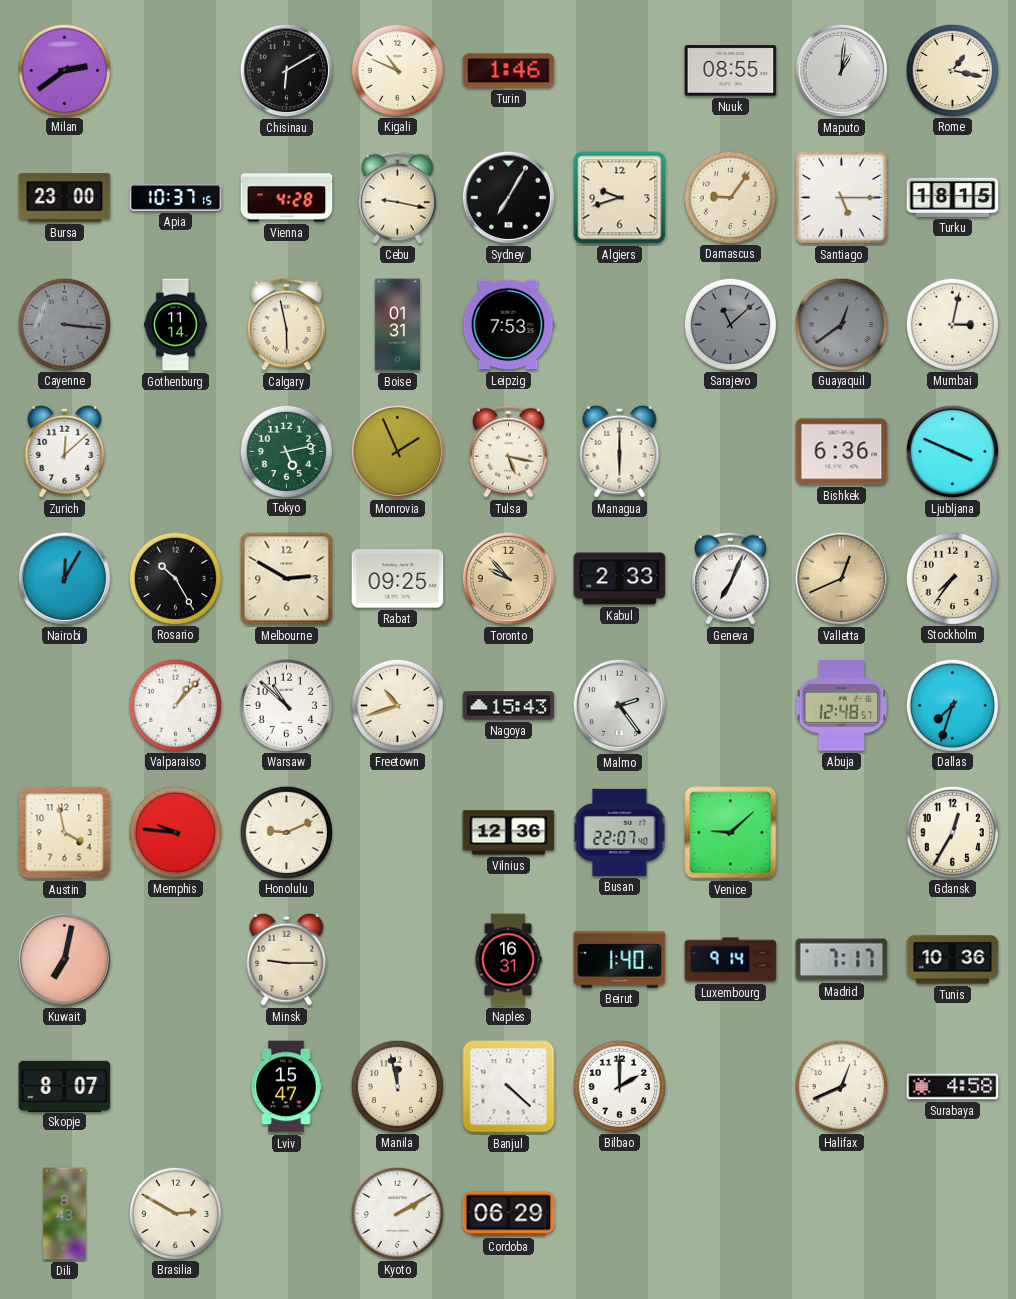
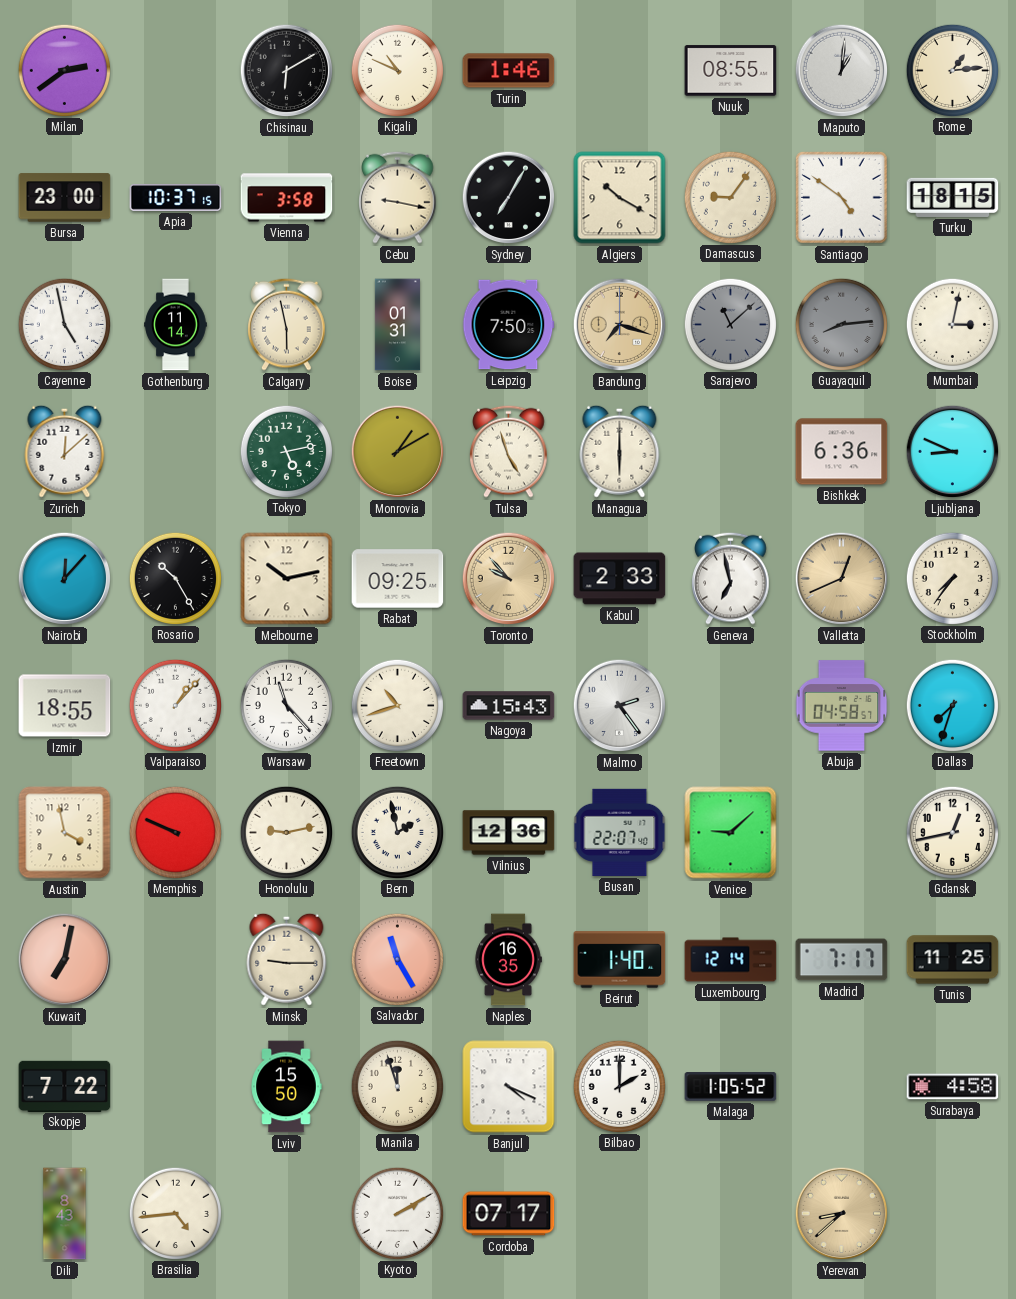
Rome: 1:17 -> 1:14
Vienna: 4:28 -> 3:58
Algiers: 9:42 -> 10:20
Santiago: 5:15 -> 4:51
Cayenne: 3:16 -> 4:58
Cayenne dial: grey -> white
Leipzig: 7:53 -> 7:50
Bandung: none -> 7:18
Guayaquil: 12:39 -> 8:14
Monrovia: 1:56 -> 1:10
Tulsa: 5:17 -> 4:57
Ljubljana: 3:49 -> 8:49
Nairobi: 12:05 -> 12:07
Melbourne: 2:50 -> 10:13
Geneva: 7:04 -> 6:58
Izmir: none -> 18:55
Warsaw: 10:52 -> 11:23
Abuja: 12:48 -> 04:58
Memphis: 9:46 -> 9:49
Honolulu: 9:11 -> 9:13
Bern: none -> 1:58
Gdansk: 12:35 -> 12:43
Salvador: none -> 11:25
Naples: 16:31 -> 16:35
Luxembourg: 9:14 -> 12:14
Tunis: 10:36 -> 11:25
Skopje: 8:07 -> 7:22
Lviv: 15:47 -> 15:50
Manila: 11:58 -> 11:57
Banjul: 4:22 -> 4:19
Malaga: none -> 1:05
Halifax: 12:41 -> none
Brasilia: 2:50 -> 4:44
Cordoba: 06:29 -> 07:17
Yerevan: none -> 8:38
